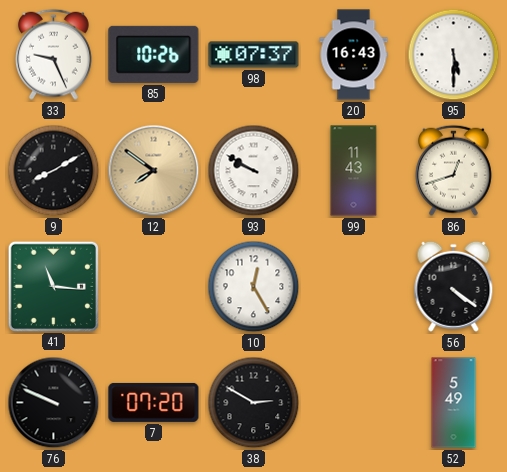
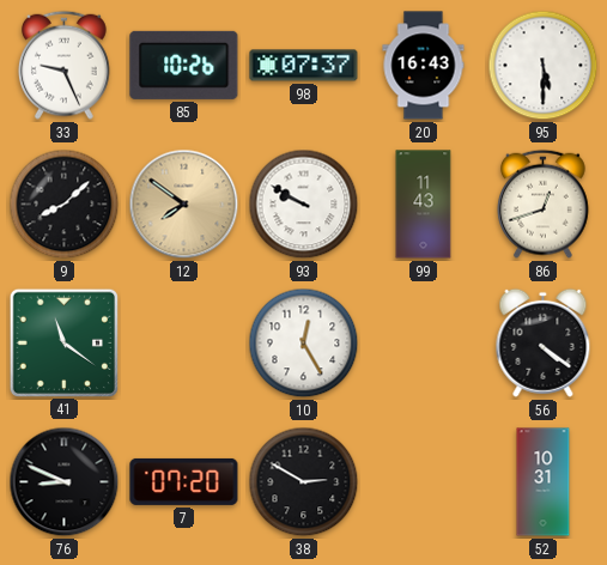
9: 8:10 -> 8:08
41: 11:16 -> 11:21
76: 9:49 -> 8:49
52: 5:49 -> 10:31
